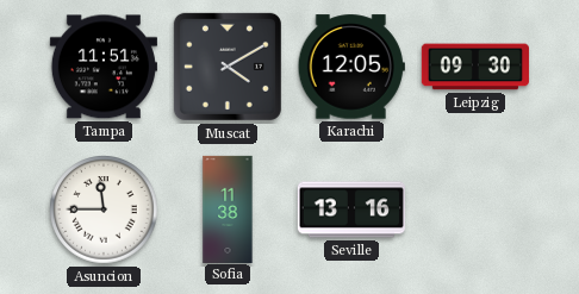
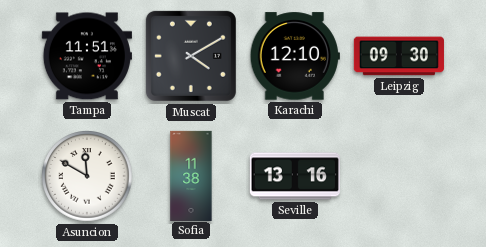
Karachi: 12:05 -> 12:10
Asuncion: 11:45 -> 11:50
